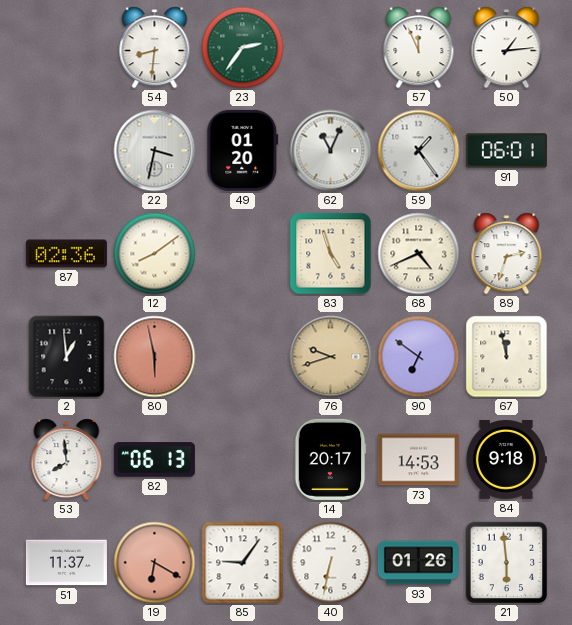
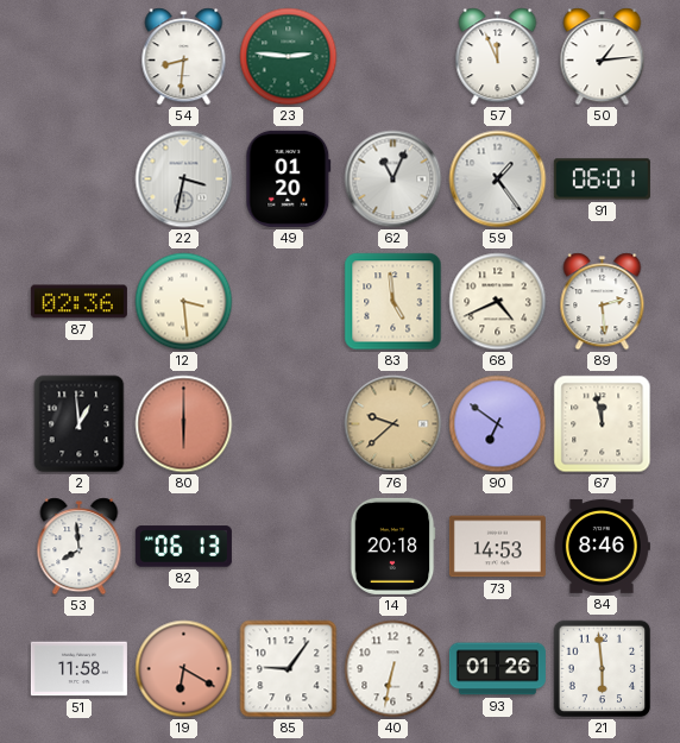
23: 2:36 -> 2:46
12: 8:09 -> 3:29
83: 4:57 -> 4:59
89: 2:33 -> 2:29
80: 5:58 -> 6:00
76: 9:42 -> 9:38
14: 20:17 -> 20:18
84: 9:18 -> 8:46
51: 11:37 -> 11:58
